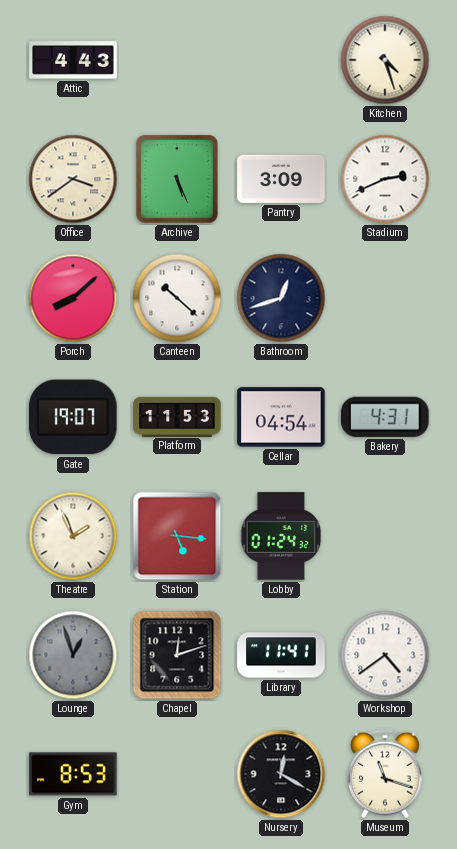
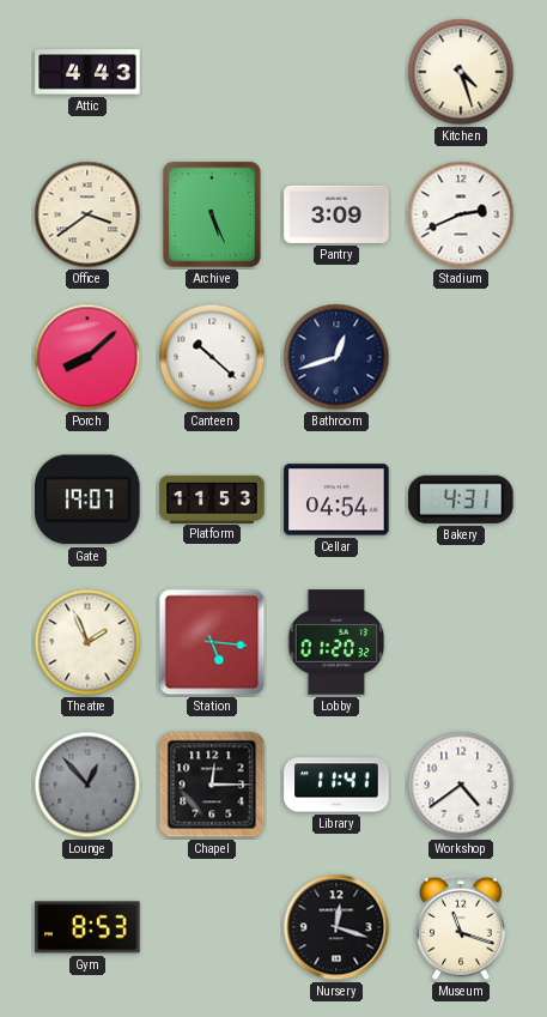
Lobby: 01:24 -> 01:20
Lounge: 12:57 -> 12:53
Chapel: 12:12 -> 12:15
Nursery: 12:20 -> 12:18
